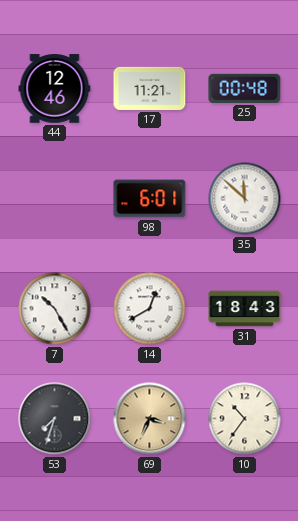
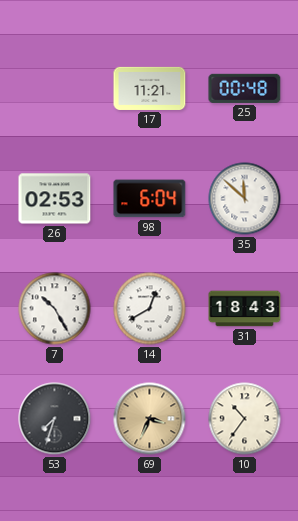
44: 12:46 -> none
26: none -> 02:53
98: 6:01 -> 6:04
